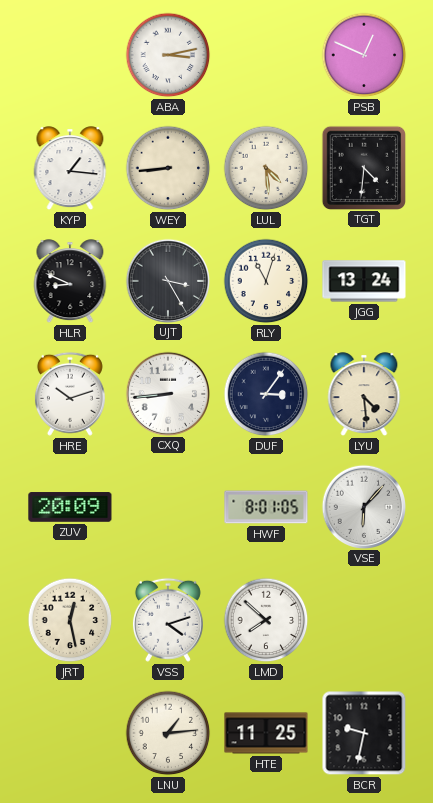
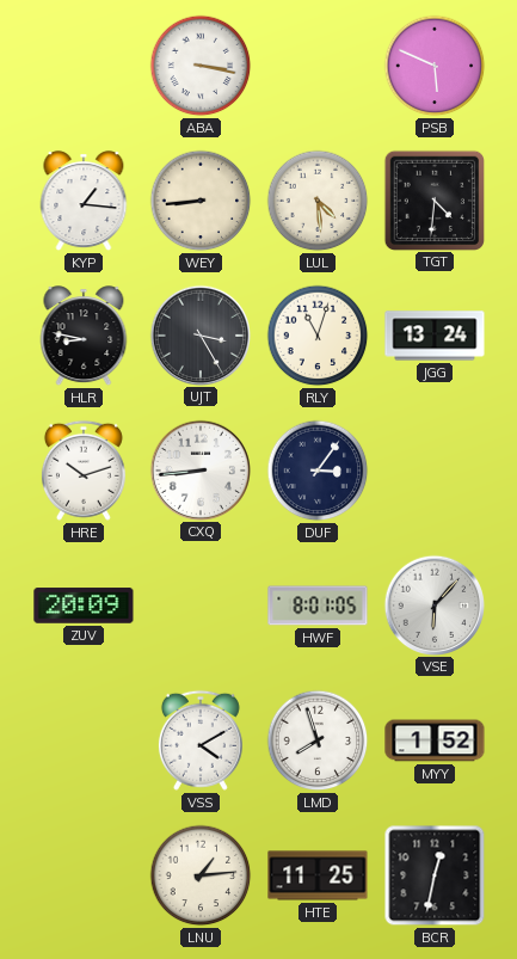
ABA: 3:13 -> 3:17
PSB: 12:49 -> 5:49
HLR: 8:49 -> 8:47
LYU: 4:29 -> none
JRT: 12:28 -> none
VSS: 4:12 -> 4:10
LMD: 7:52 -> 7:57
MYY: none -> 1:52
BCR: 9:32 -> 12:32
